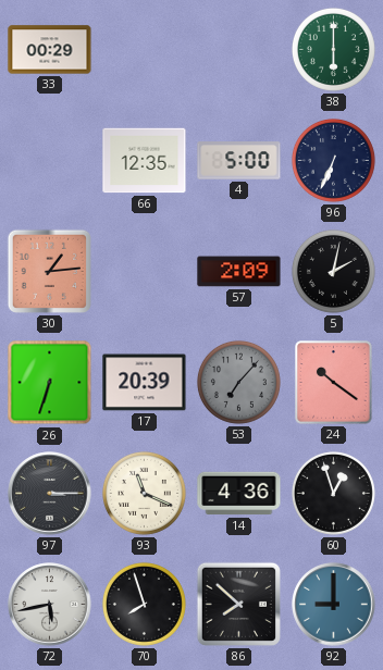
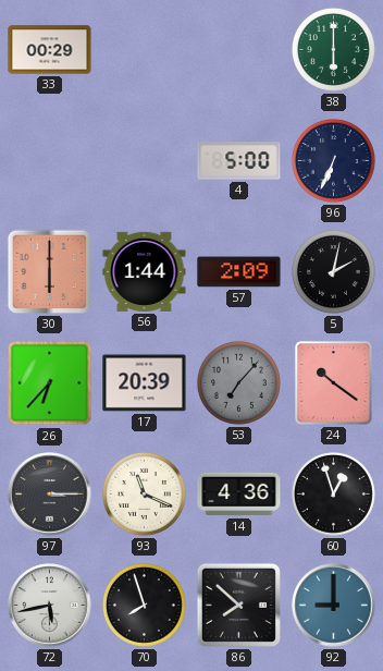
66: 12:35 -> none
30: 1:14 -> 6:00
56: none -> 1:44
26: 6:33 -> 6:37
